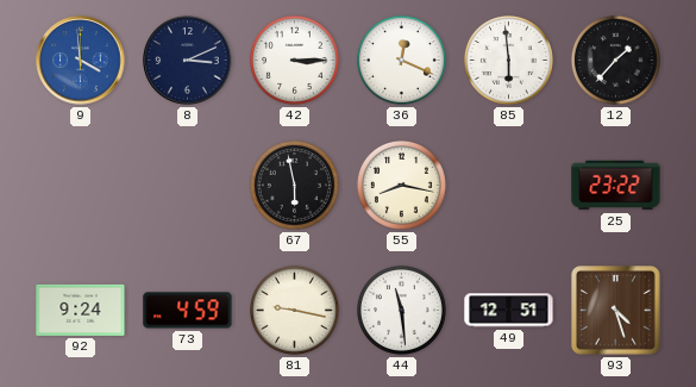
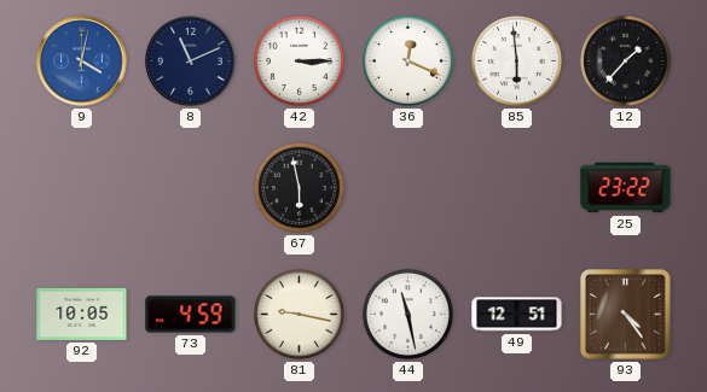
9: 3:59 -> 4:02
8: 3:11 -> 11:11
55: 8:17 -> none
92: 9:24 -> 10:05
44: 11:29 -> 11:28
93: 4:27 -> 4:24
